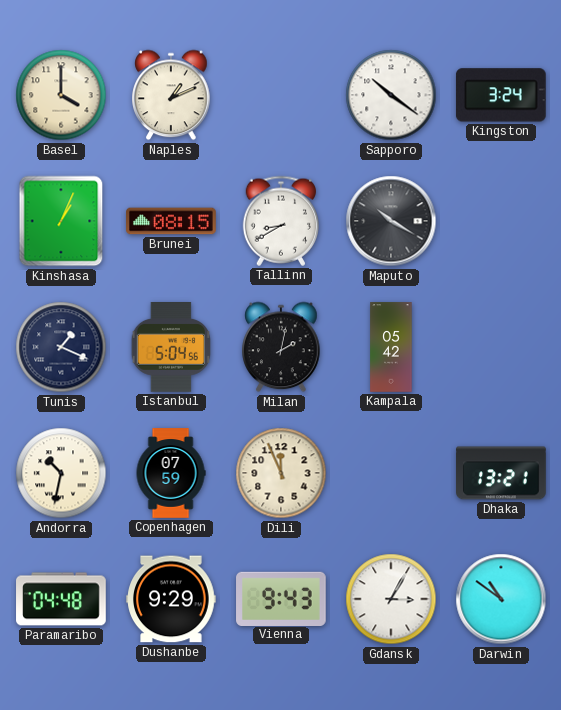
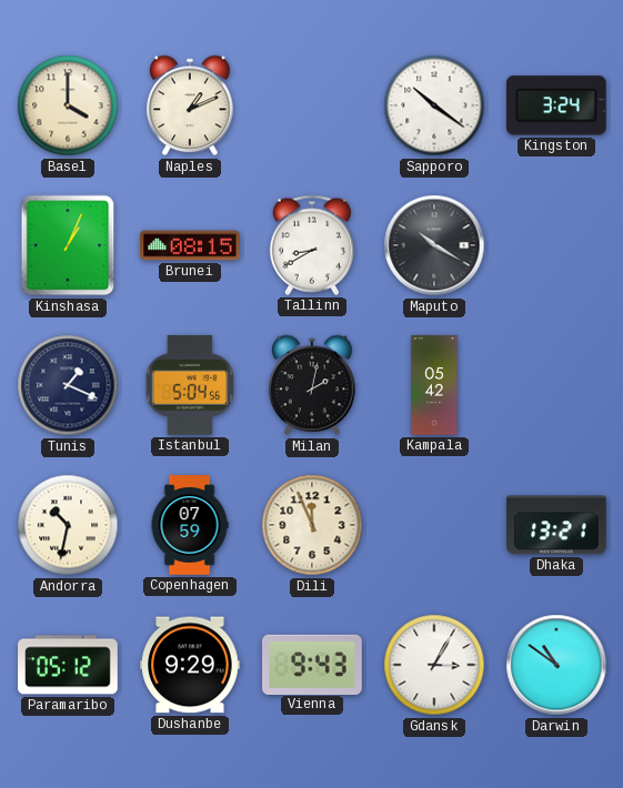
Paramaribo: 04:48 -> 05:12
